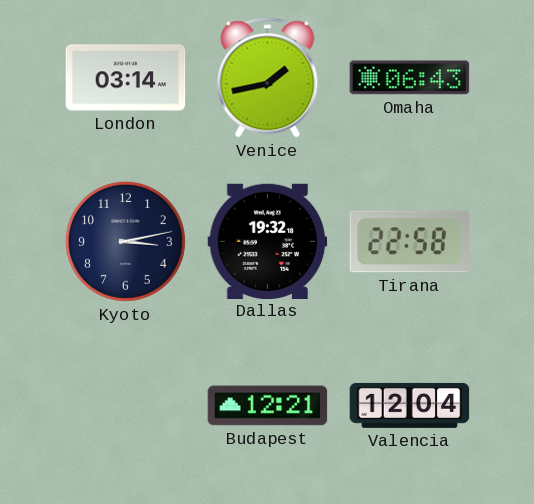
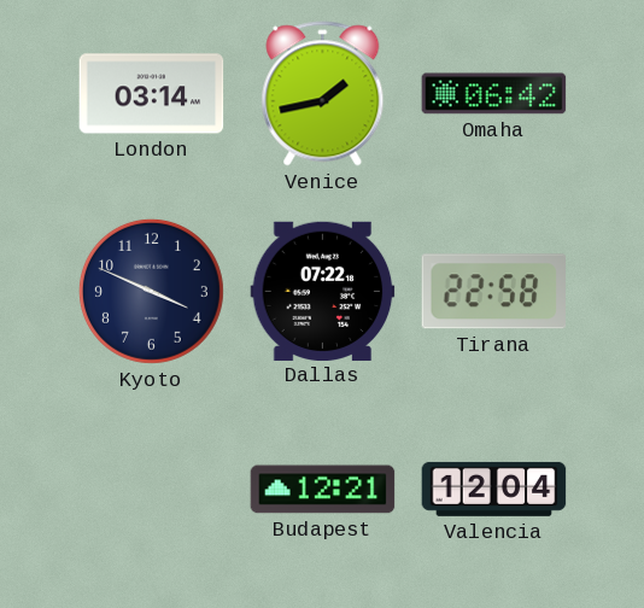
Omaha: 06:43 -> 06:42
Kyoto: 3:13 -> 3:49
Dallas: 19:32 -> 07:22
